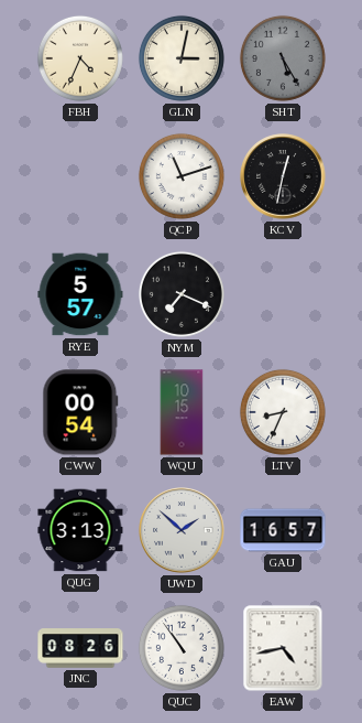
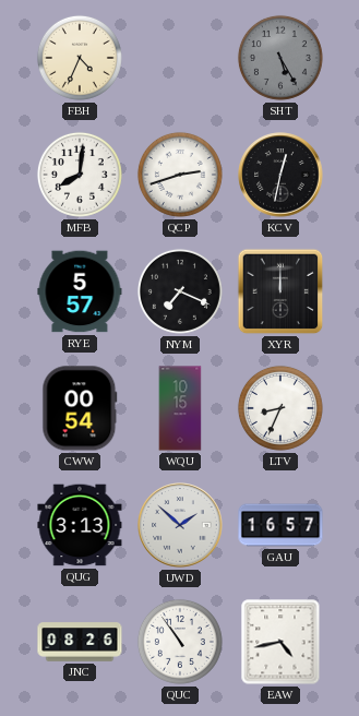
GLN: 3:02 -> none
MFB: none -> 8:01
QCP: 11:12 -> 2:42
XYR: none -> 12:00
